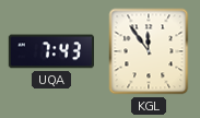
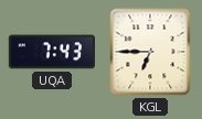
KGL: 11:54 -> 6:45
